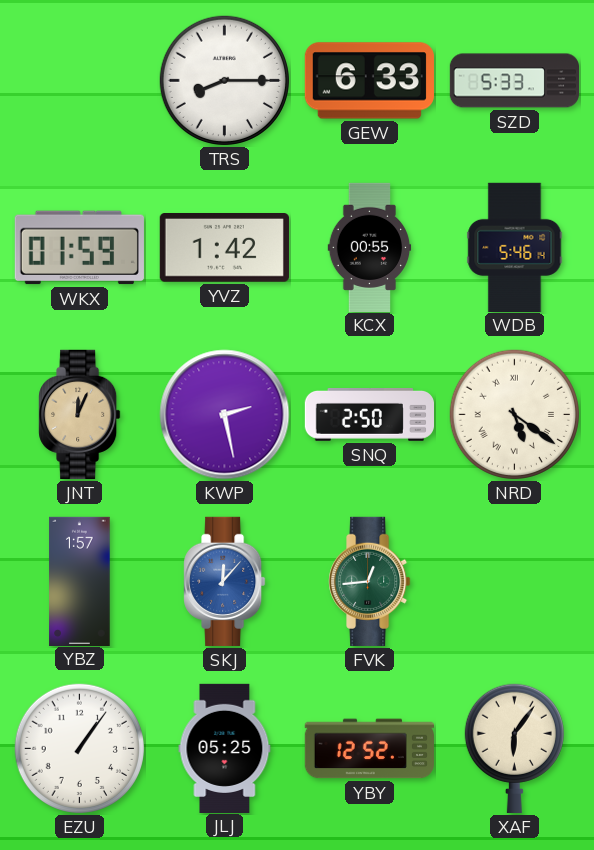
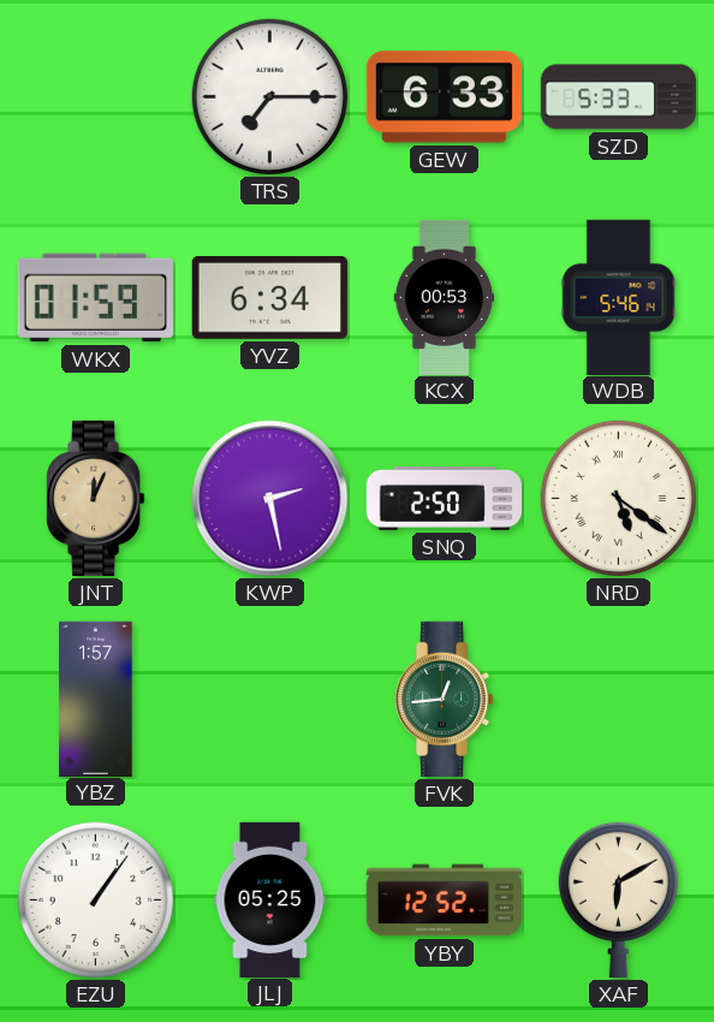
TRS: 8:15 -> 7:15
YVZ: 1:42 -> 6:34
KCX: 00:55 -> 00:53
SKJ: 12:07 -> none
XAF: 6:06 -> 6:10
